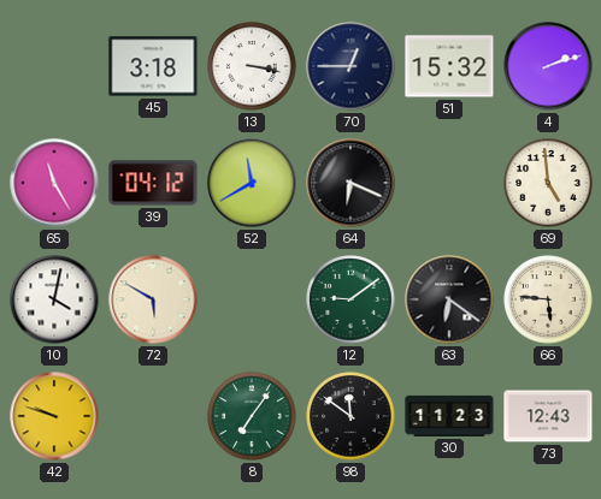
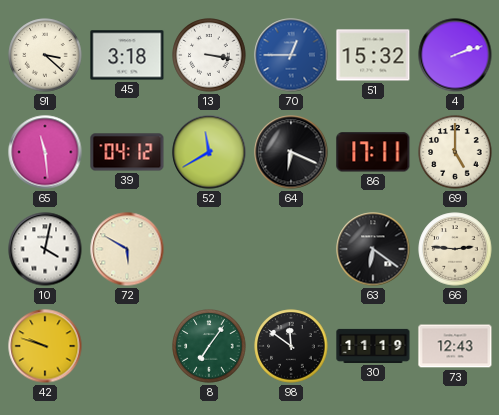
91: none -> 3:22
70 dial: navy -> blue
65: 11:25 -> 11:29
86: none -> 17:11
69: 4:59 -> 5:00
12: 9:09 -> none
66: 5:46 -> 2:46
30: 11:23 -> 11:19
